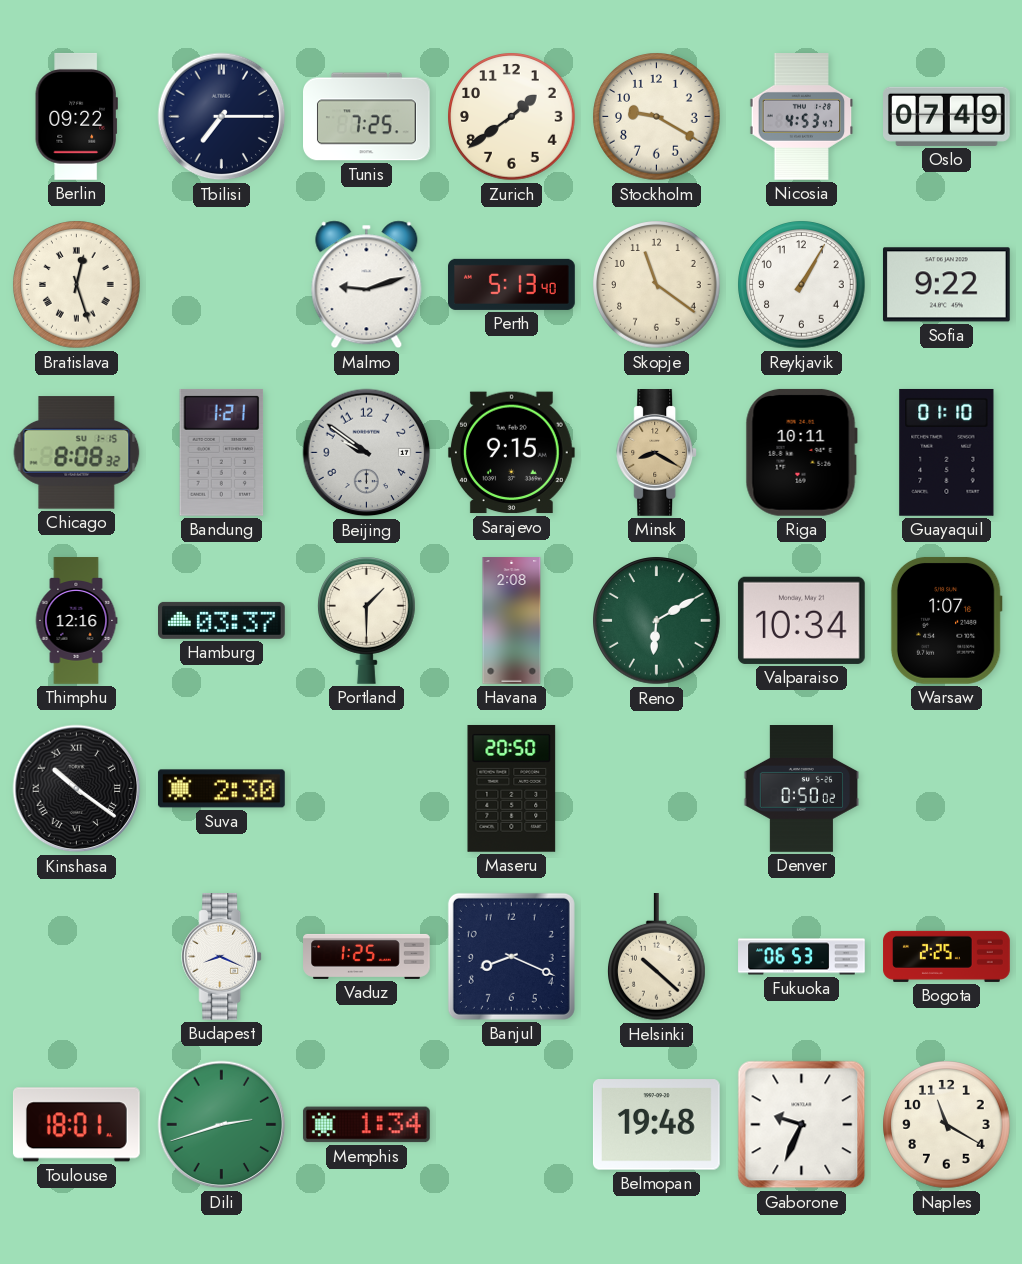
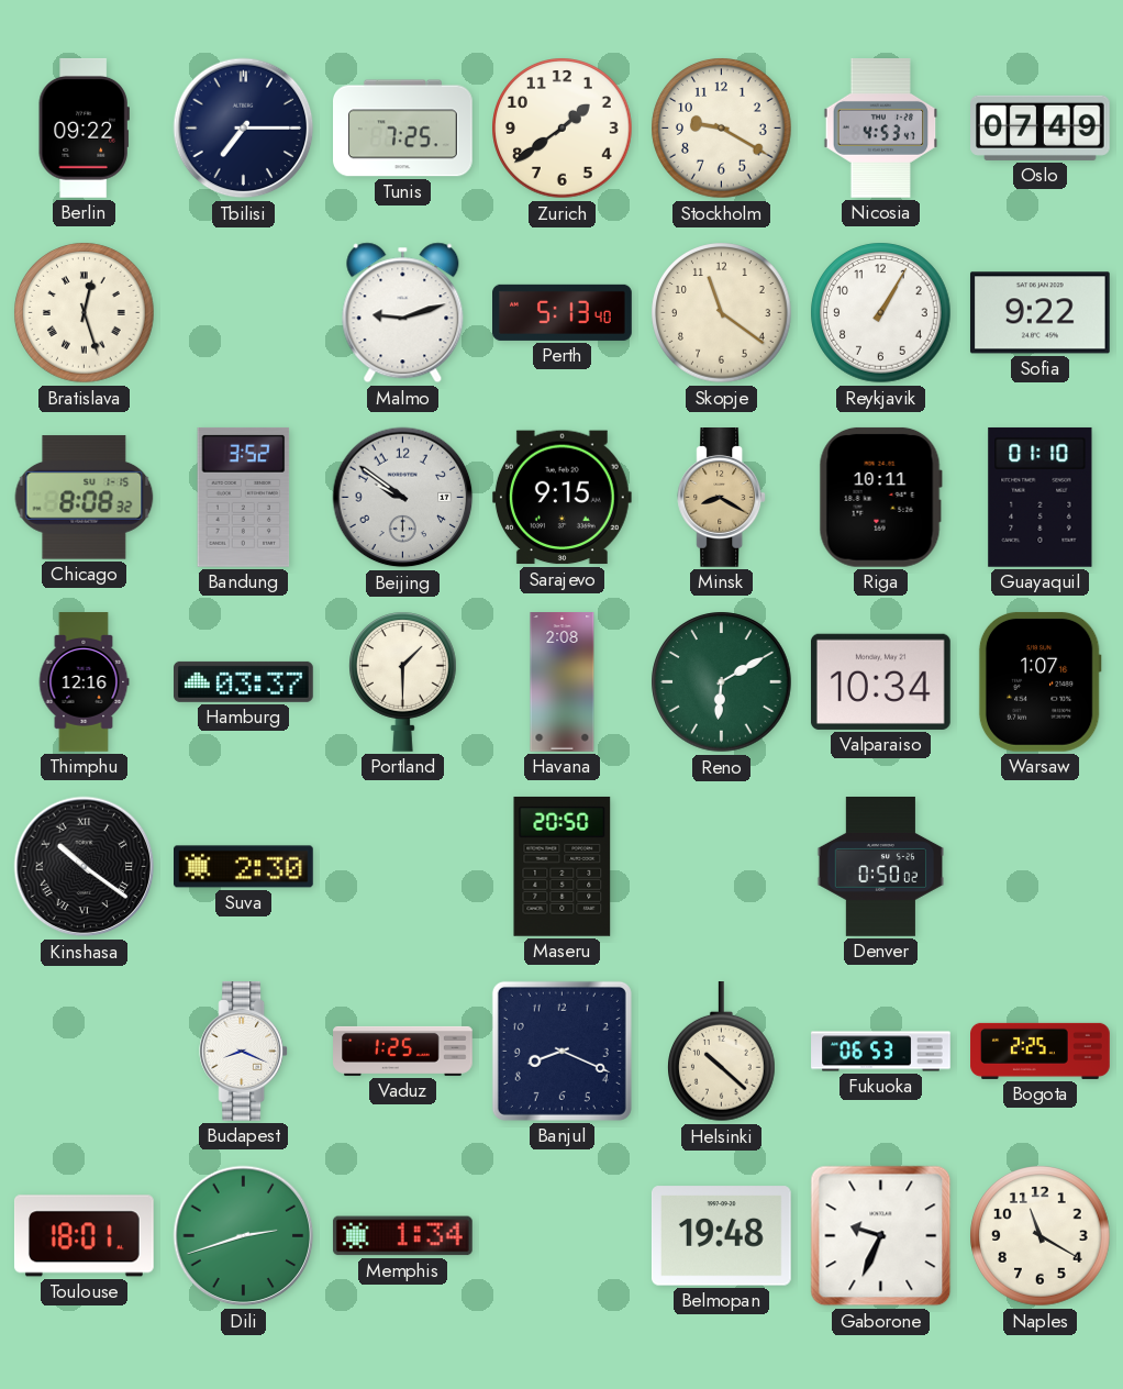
Bandung: 1:21 -> 3:52
